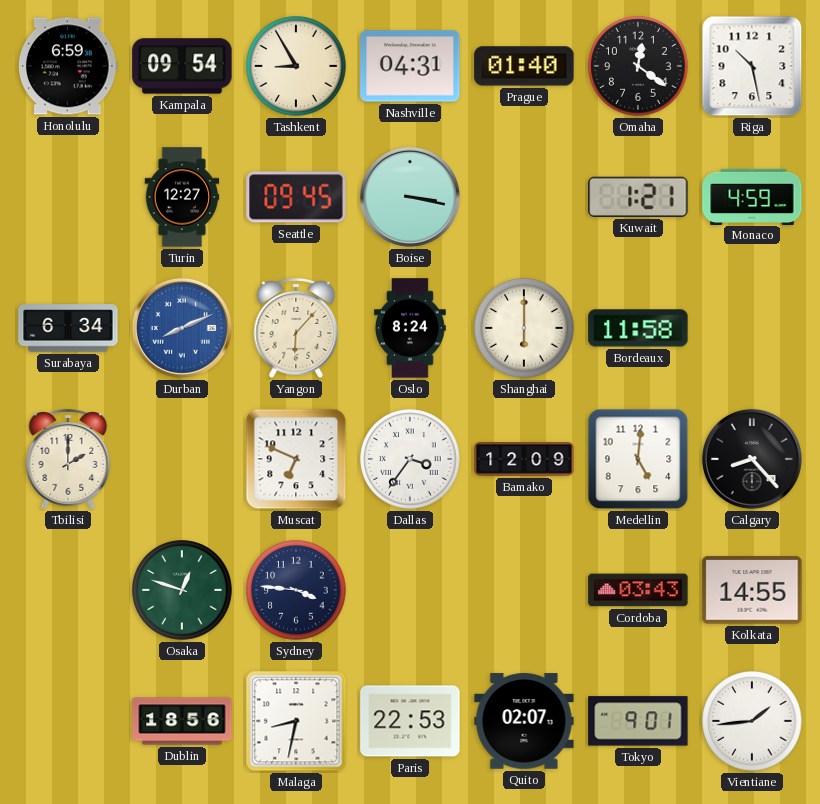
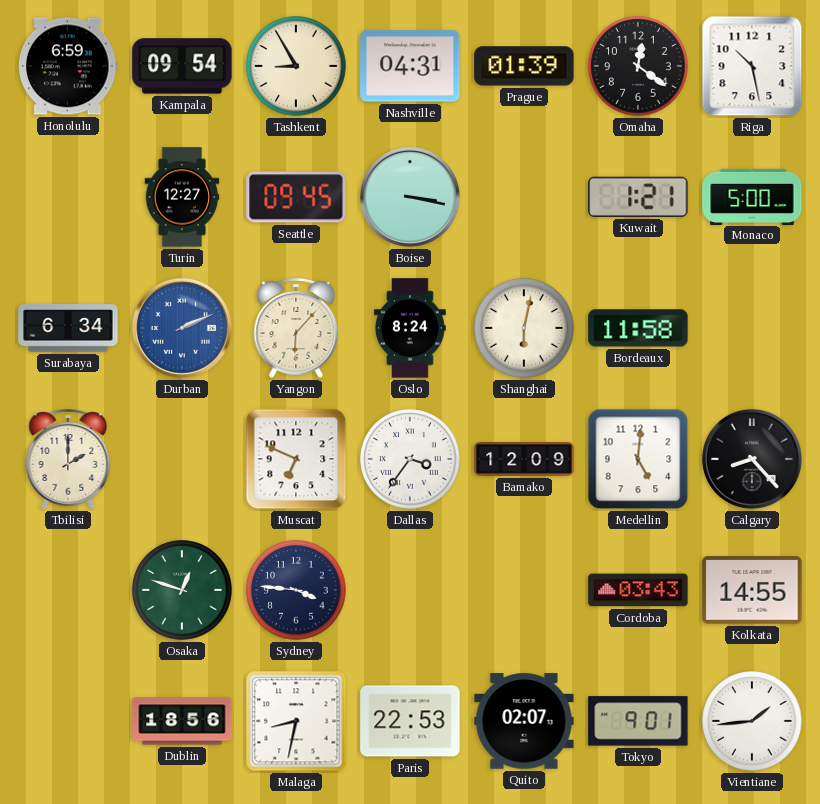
Prague: 01:40 -> 01:39
Monaco: 4:59 -> 5:00
Durban: 8:11 -> 2:11
Shanghai: 6:00 -> 6:02
